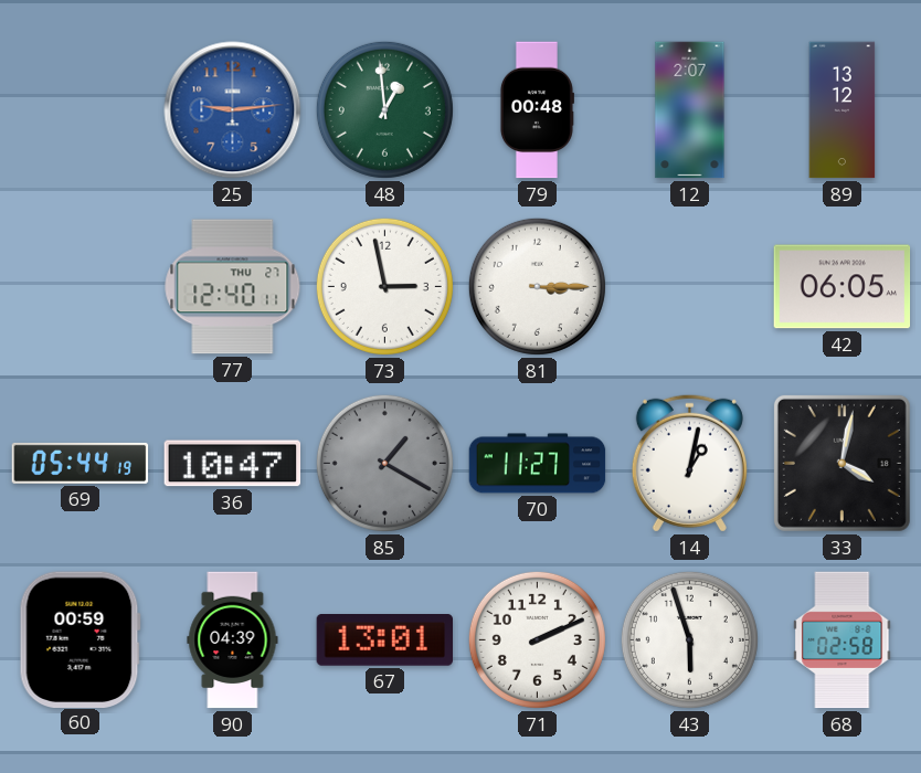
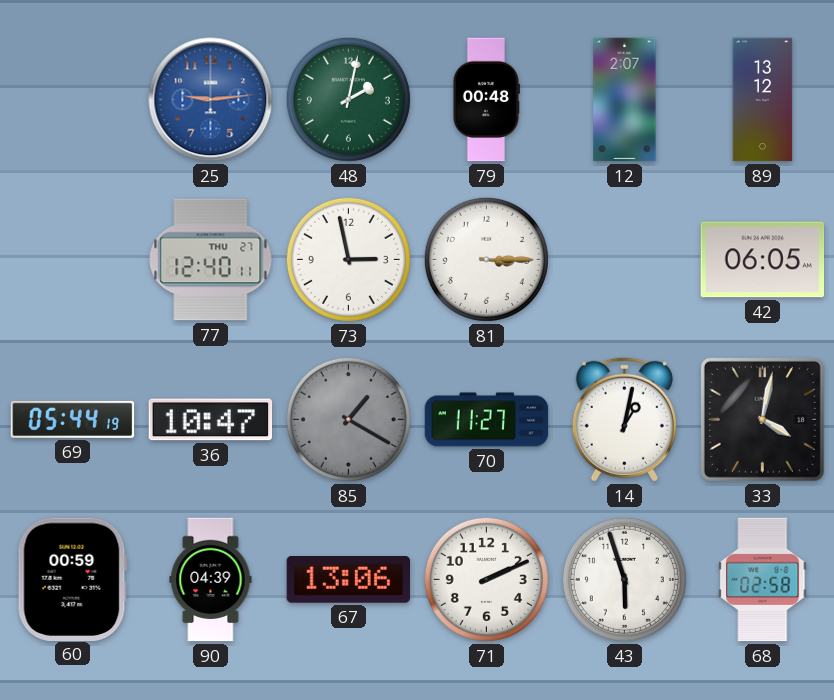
48: 12:59 -> 2:02
67: 13:01 -> 13:06
